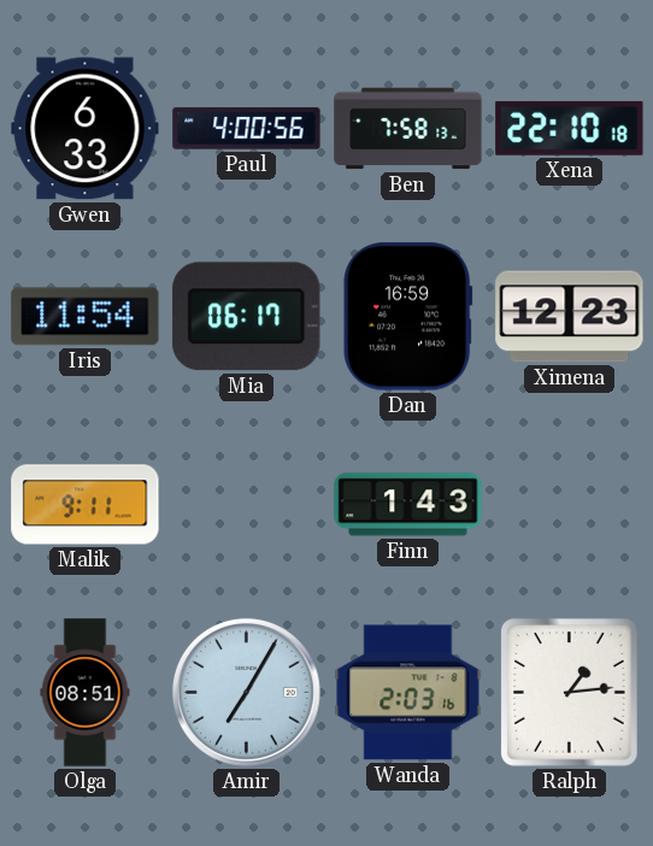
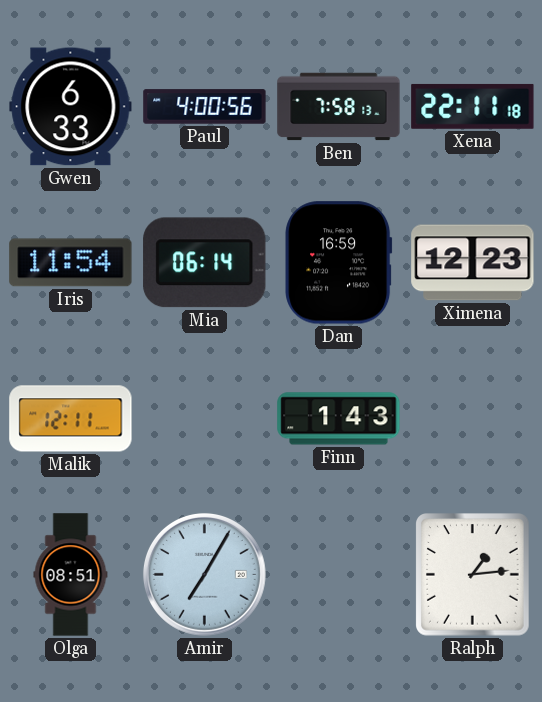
Xena: 22:10 -> 22:11
Mia: 06:17 -> 06:14
Malik: 9:11 -> 12:11
Wanda: 2:03 -> none
